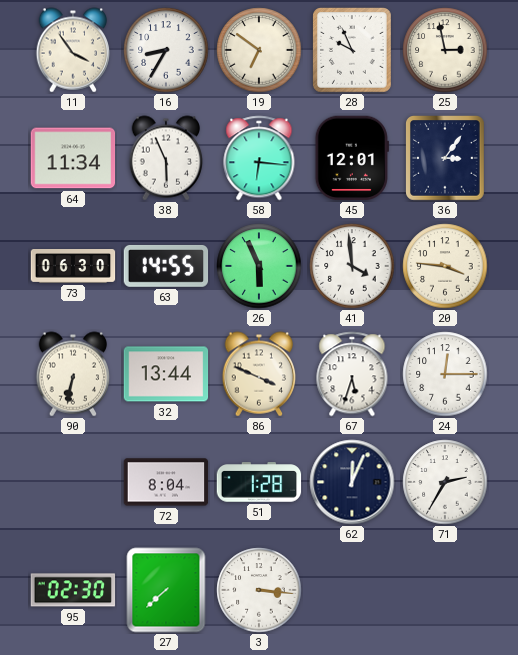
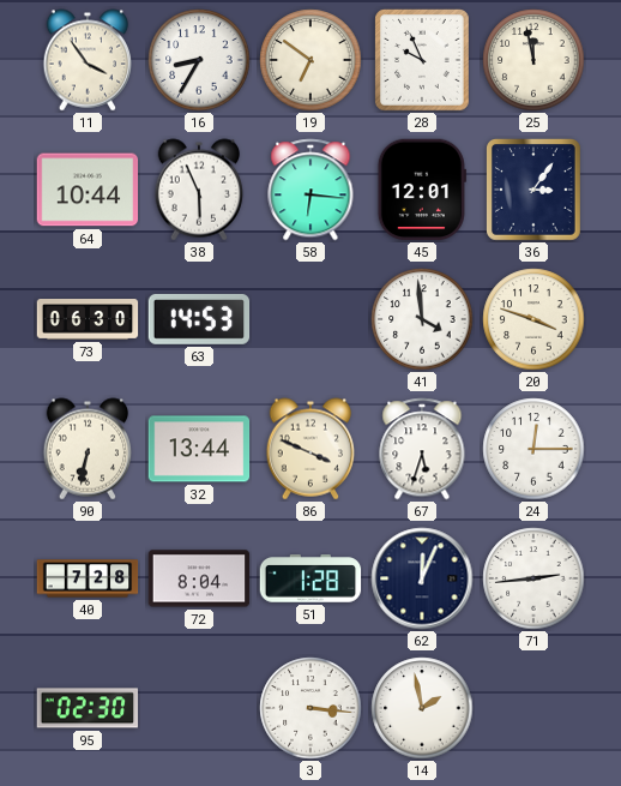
25: 2:58 -> 11:58
64: 11:34 -> 10:44
63: 14:55 -> 14:53
26: 5:56 -> none
20: 3:46 -> 3:48
40: none -> 7:28
71: 2:35 -> 2:44
27: 7:38 -> none
14: none -> 1:58
